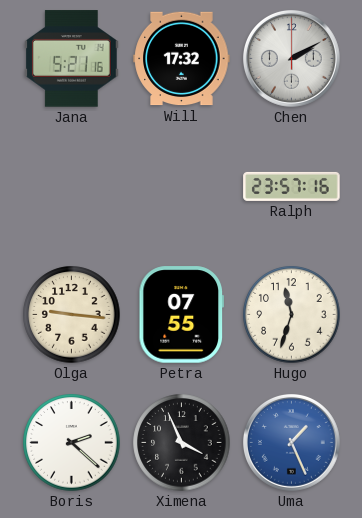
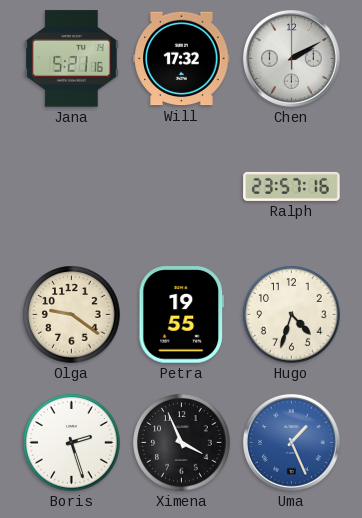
Olga: 9:16 -> 9:21
Petra: 07:55 -> 19:55
Hugo: 11:33 -> 4:33
Boris: 2:22 -> 2:27
